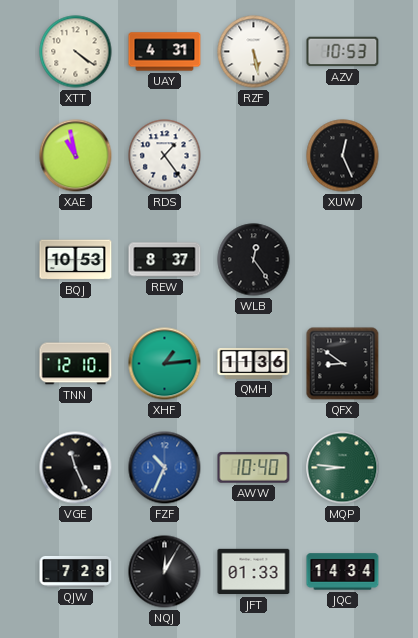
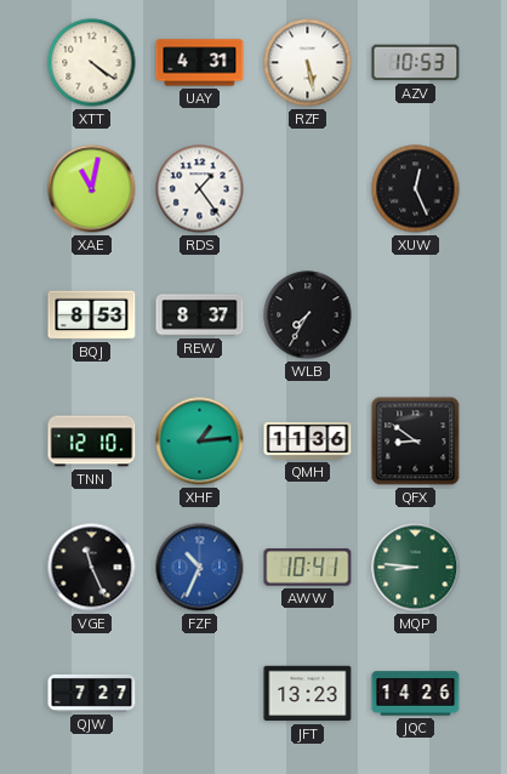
XAE: 10:58 -> 11:02
BQJ: 10:53 -> 8:53
WLB: 12:24 -> 7:35
AWW: 10:40 -> 10:41
QJW: 7:28 -> 7:27
NQJ: 12:05 -> none
JFT: 01:33 -> 13:23
JQC: 14:34 -> 14:26
